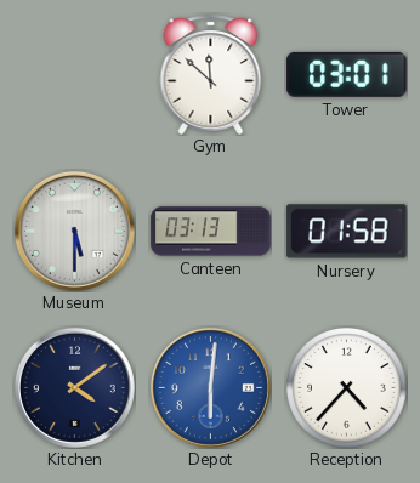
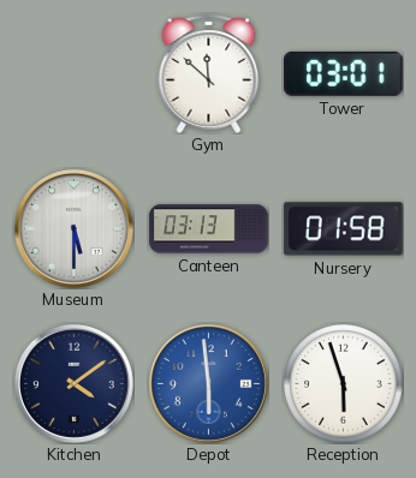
Depot: 6:01 -> 5:59
Reception: 4:37 -> 5:57
